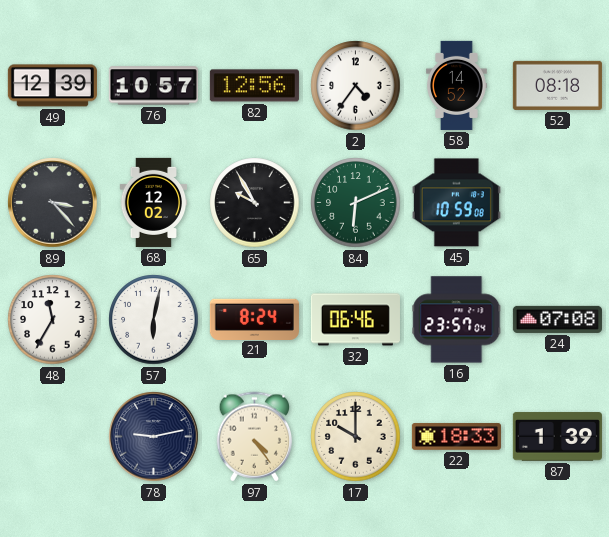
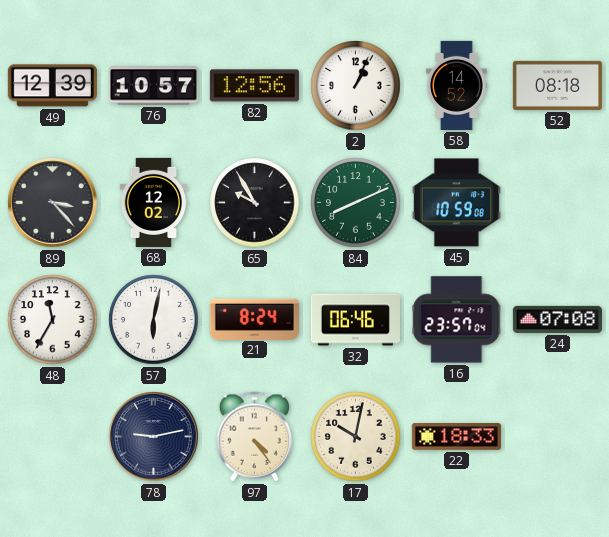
2: 4:36 -> 1:04
84: 6:11 -> 8:11
17: 10:00 -> 10:02
87: 1:39 -> none
